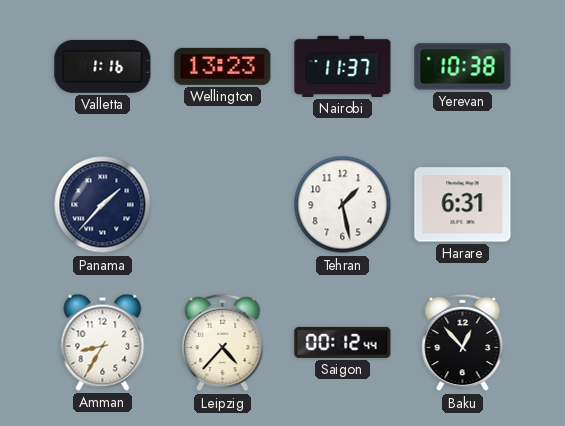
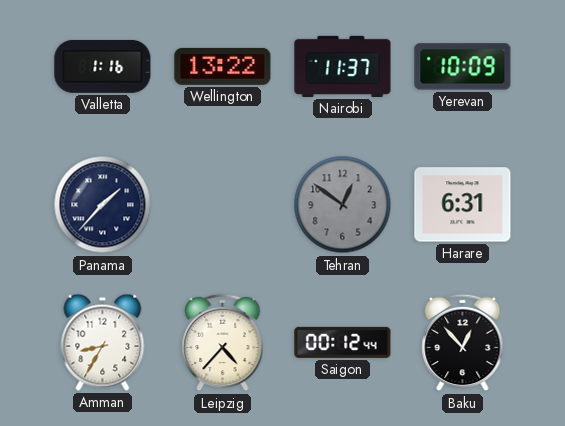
Wellington: 13:23 -> 13:22
Yerevan: 10:38 -> 10:09
Tehran: 1:28 -> 12:51
Tehran dial: white -> grey
